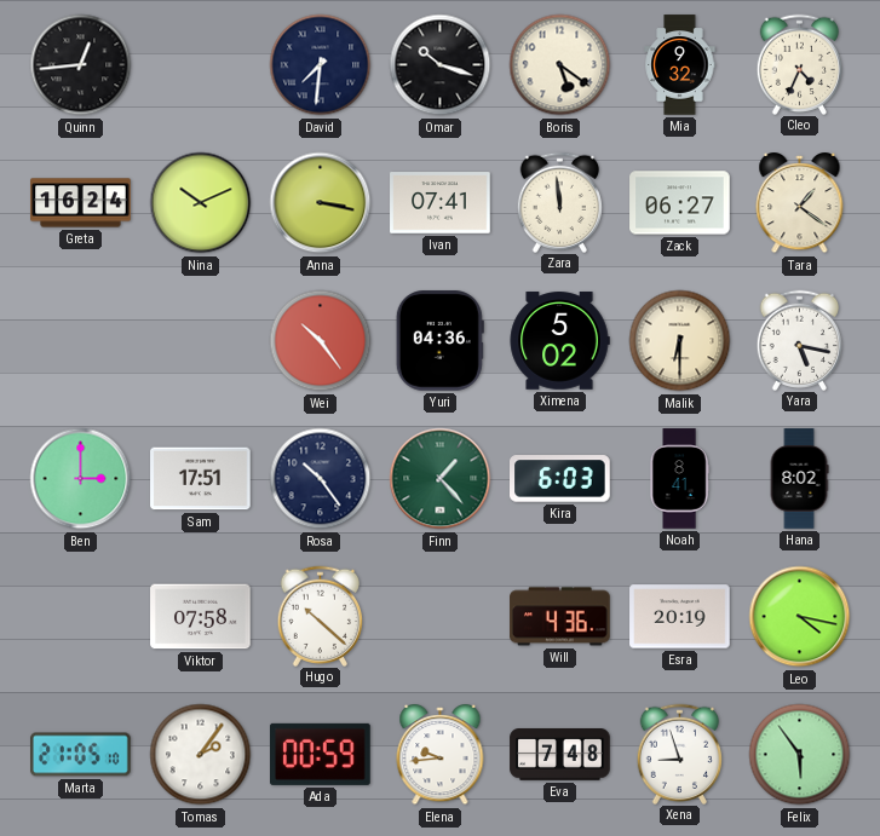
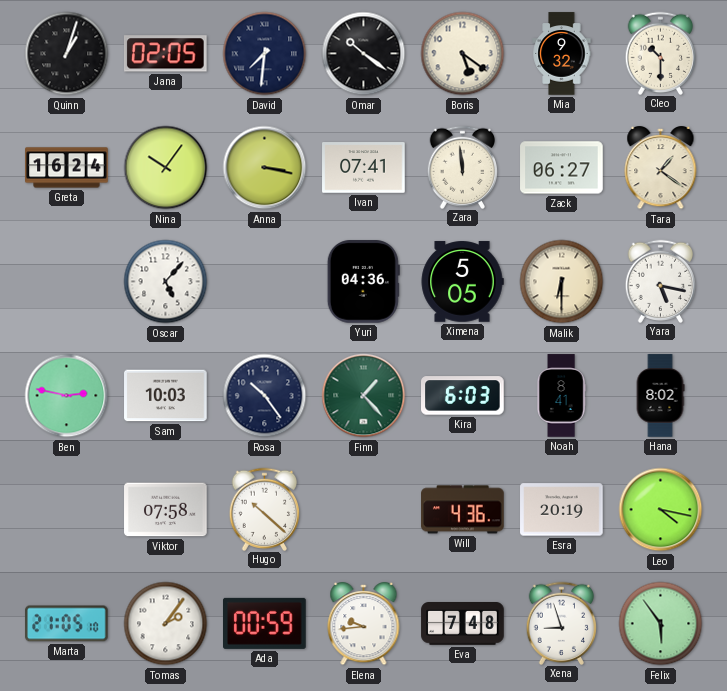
Quinn: 12:44 -> 1:03
Jana: none -> 02:05
Omar: 10:18 -> 10:21
Cleo: 4:34 -> 10:30
Nina: 10:11 -> 10:06
Oscar: none -> 5:07
Wei: 10:24 -> none
Ximena: 5:02 -> 5:05
Ben: 3:00 -> 2:47
Sam: 17:51 -> 10:03
